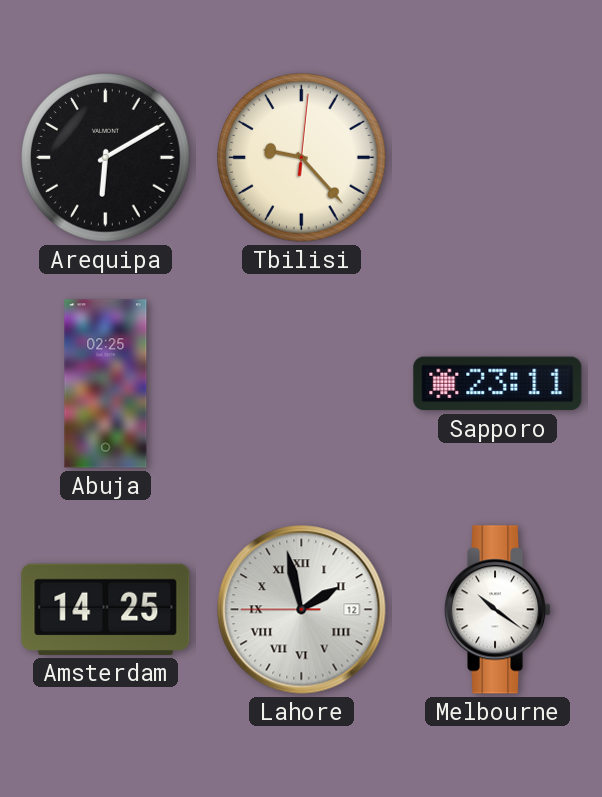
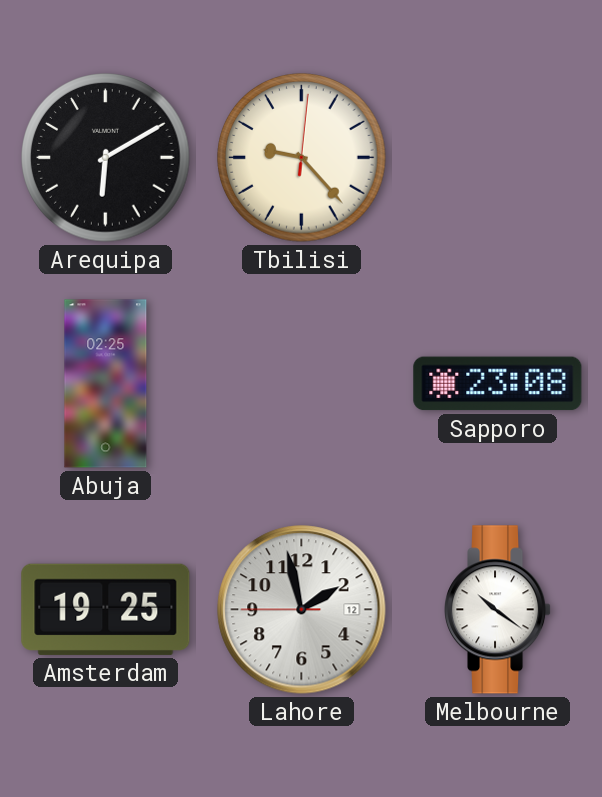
Sapporo: 23:11 -> 23:08
Amsterdam: 14:25 -> 19:25
Lahore numerals: Roman -> Arabic
